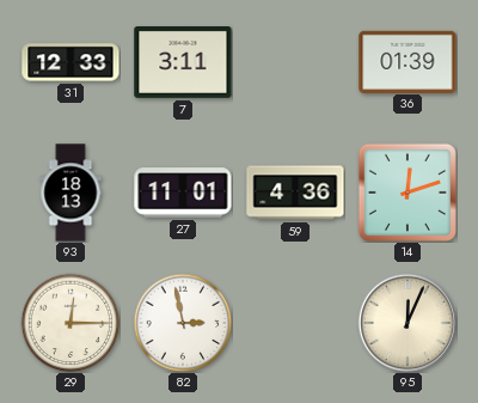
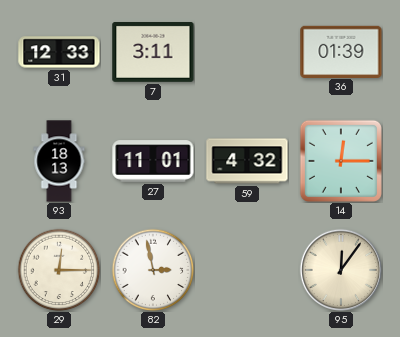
59: 4:36 -> 4:32
14: 12:12 -> 12:15
95: 12:04 -> 12:06
